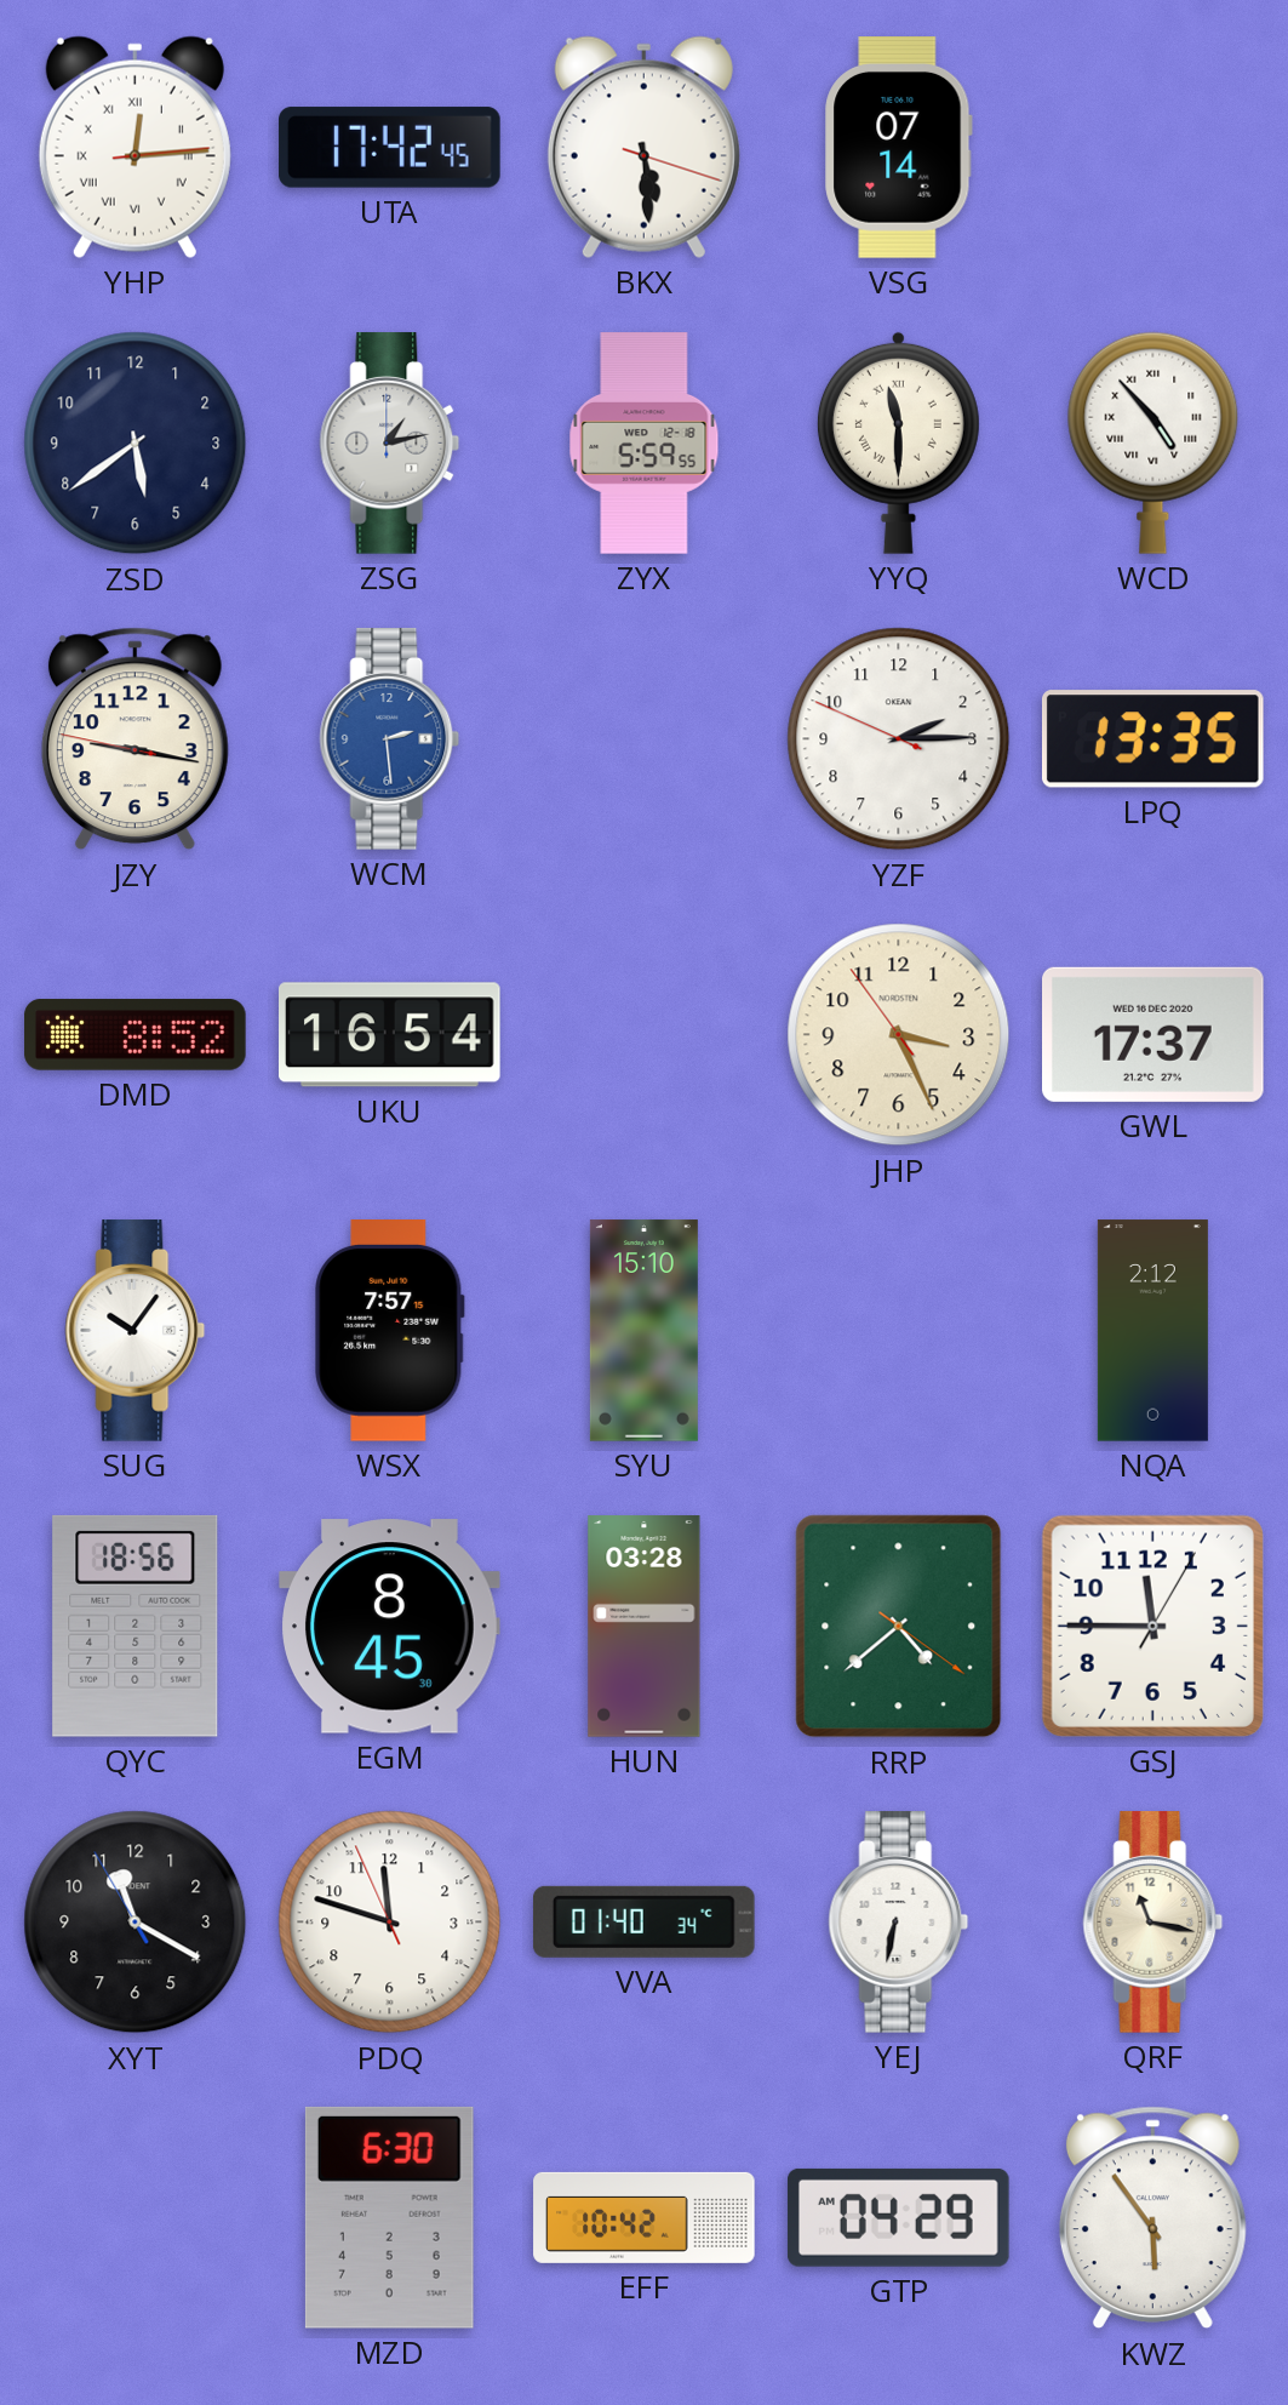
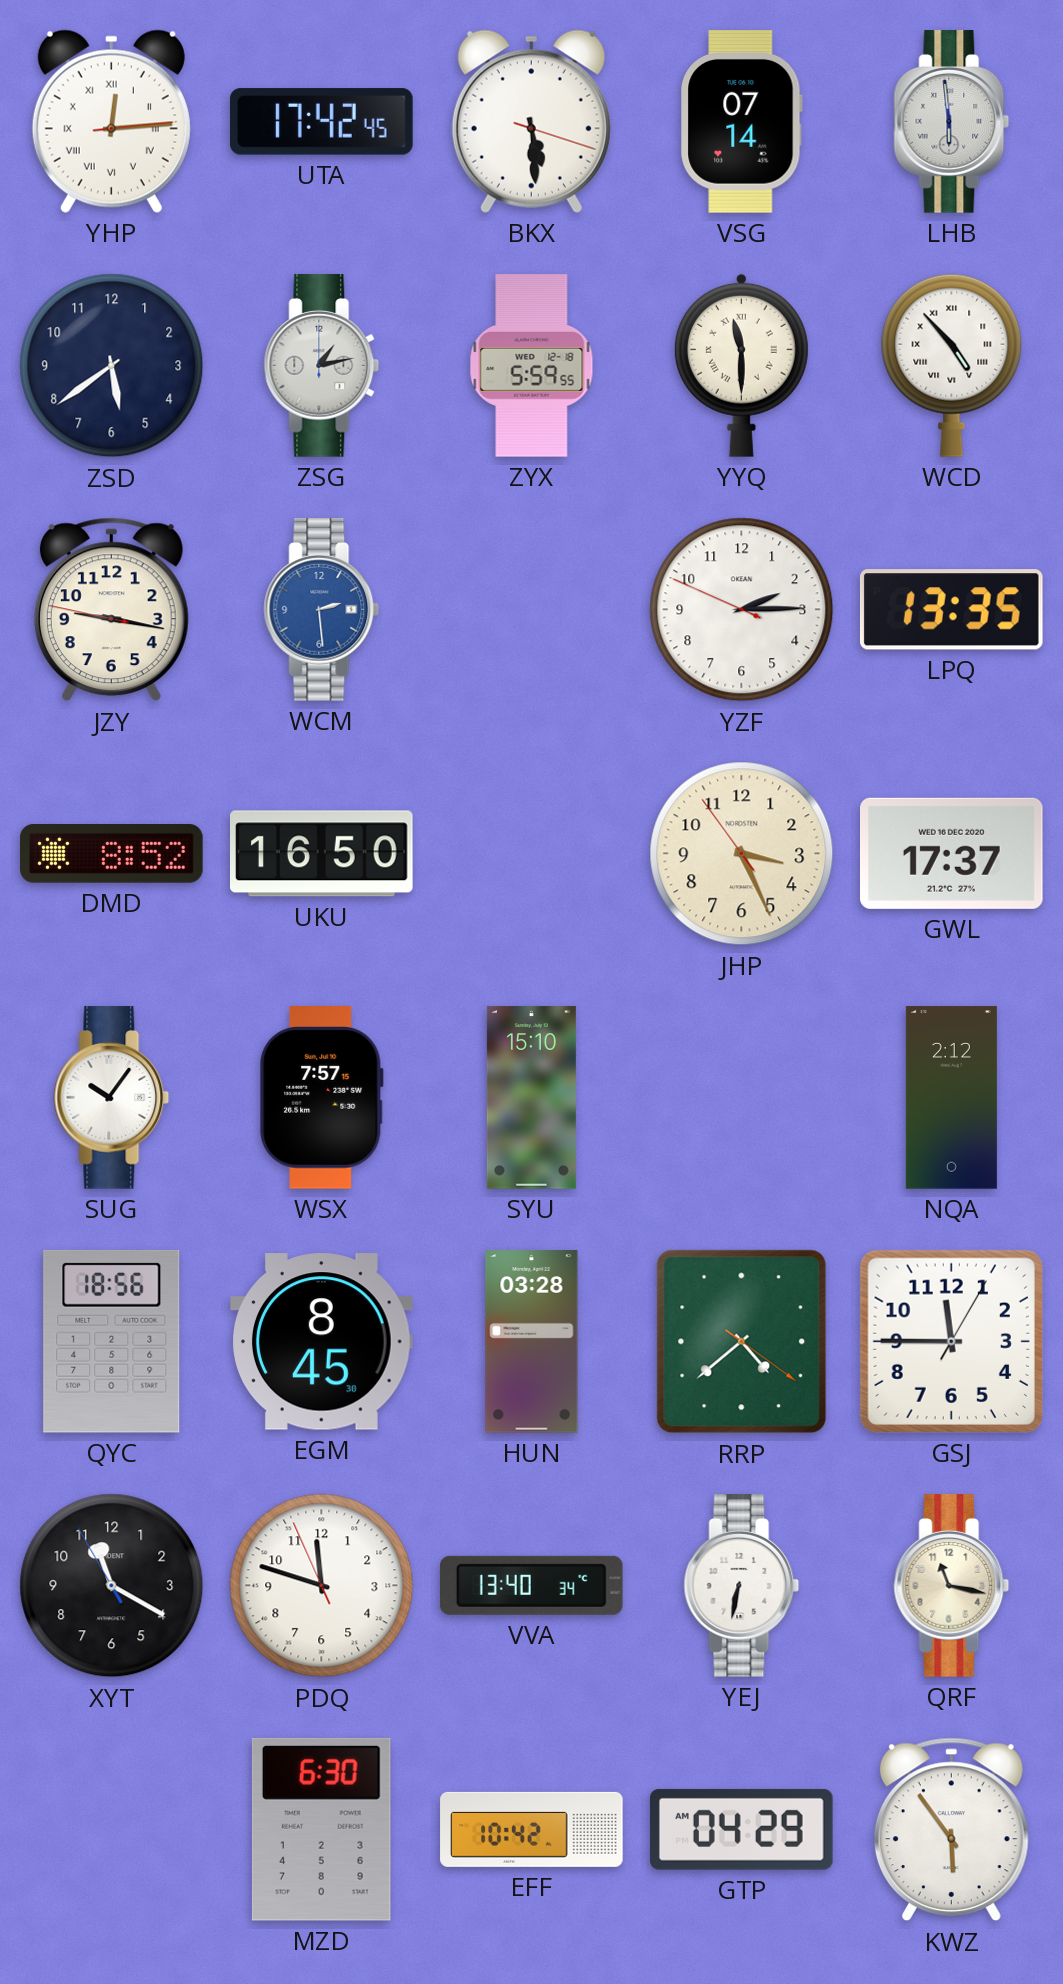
LHB: none -> 5:59
UKU: 16:54 -> 16:50
VVA: 01:40 -> 13:40
